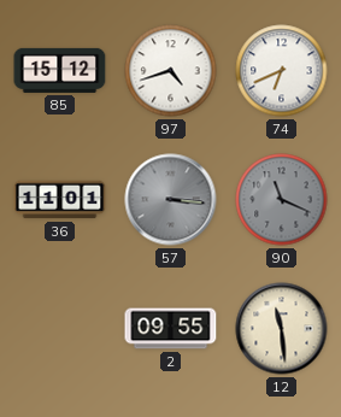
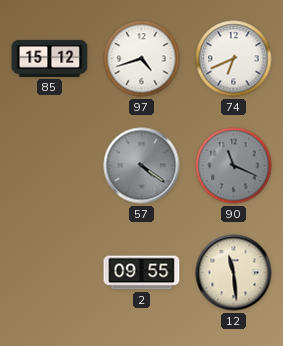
36: 11:01 -> none
57: 3:16 -> 4:21
